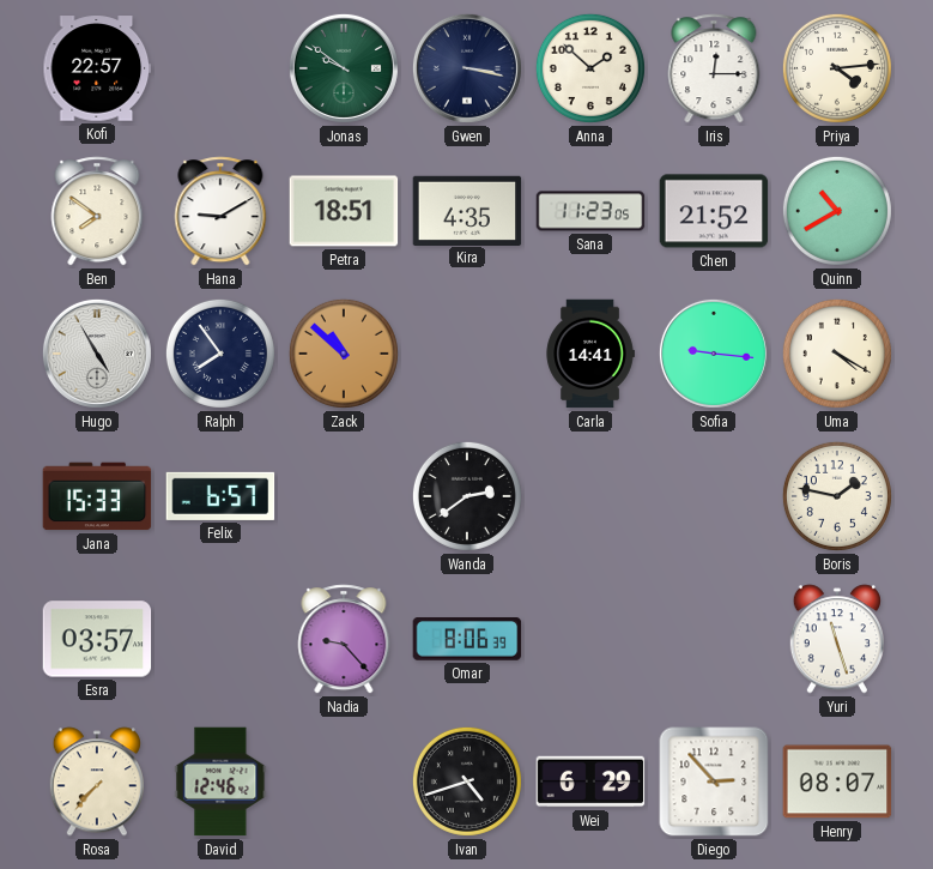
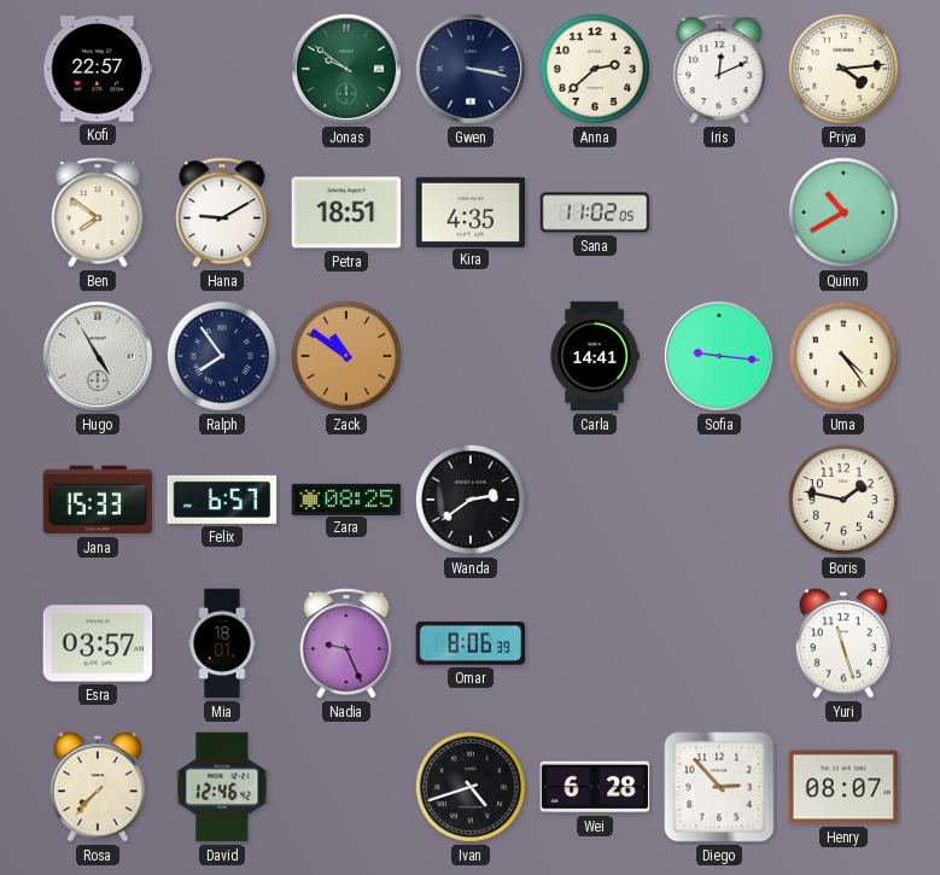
Anna: 1:52 -> 2:38
Iris: 12:15 -> 12:11
Sana: 11:23 -> 11:02
Chen: 21:52 -> none
Zack: 10:52 -> 10:51
Uma: 4:20 -> 4:24
Zara: none -> 08:25
Mia: none -> 18:01
Nadia: 9:23 -> 9:26
Wei: 6:29 -> 6:28
